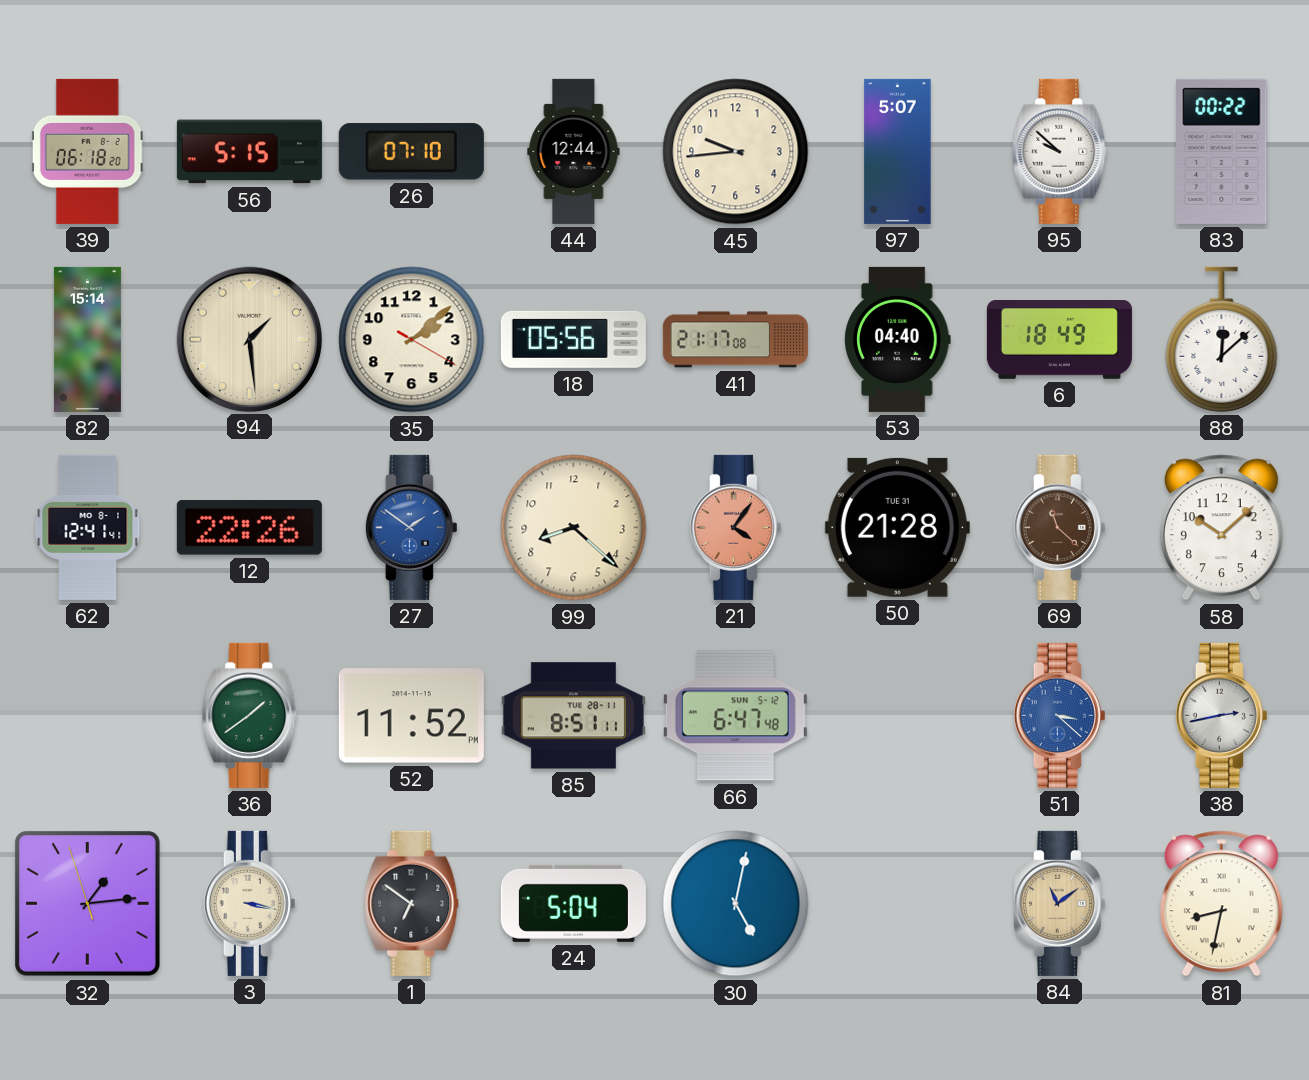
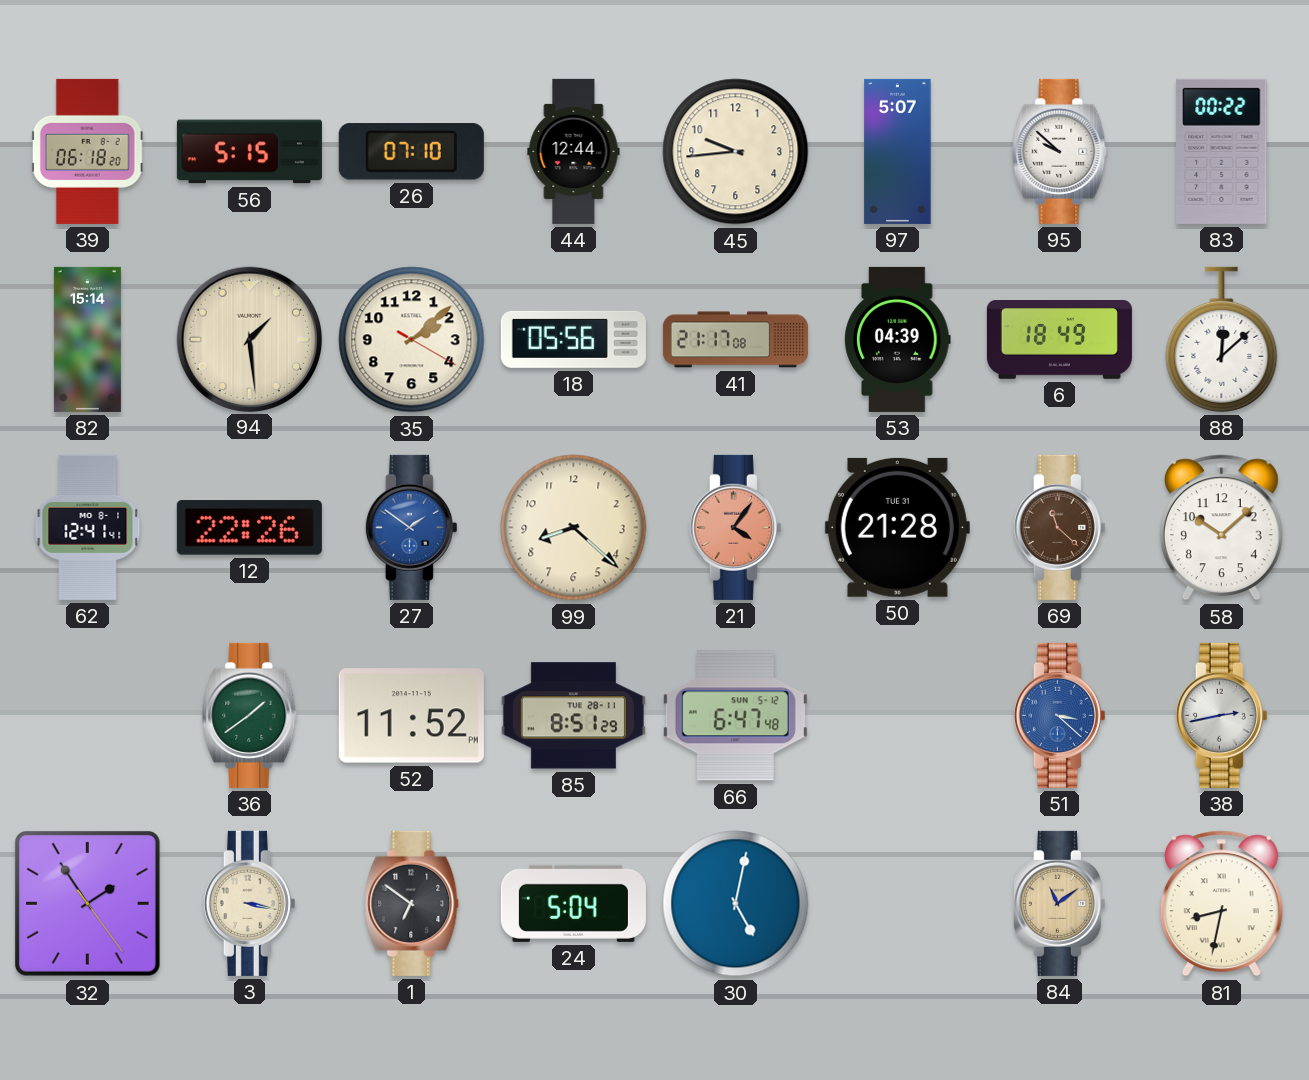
53: 04:40 -> 04:39
85: 8:51:11 -> 8:51:29
32: 1:13 -> 1:54
